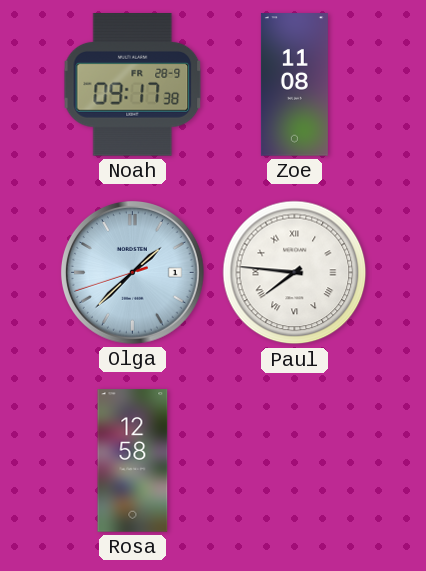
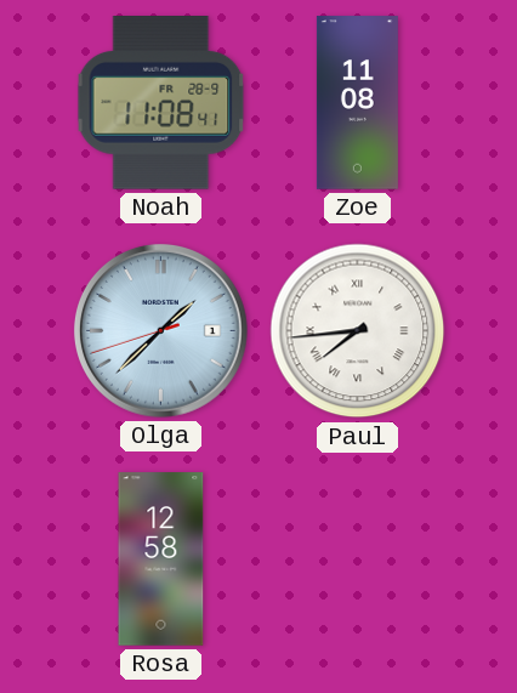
Noah: 09:17 -> 11:08
Paul: 7:46 -> 7:44
